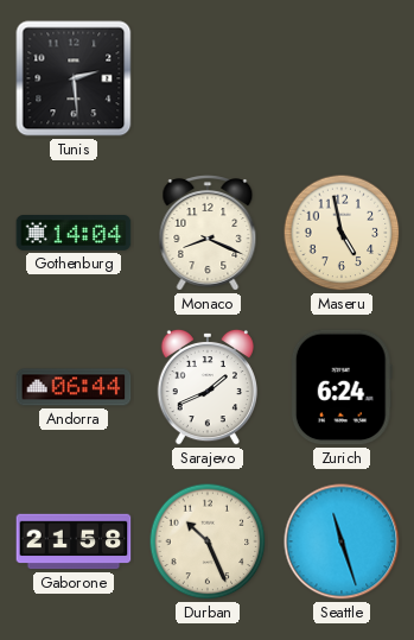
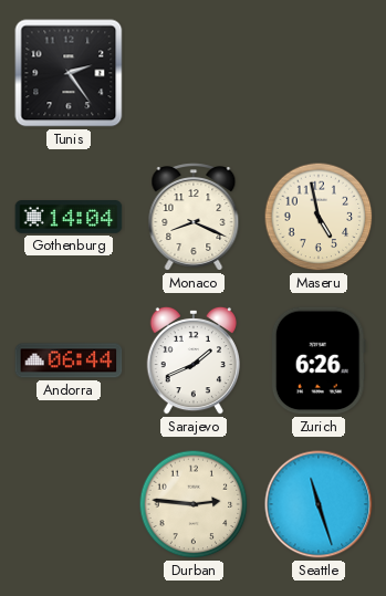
Tunis: 2:29 -> 2:24
Zurich: 6:24 -> 6:26
Gaborone: 21:58 -> none
Durban: 10:26 -> 2:46
